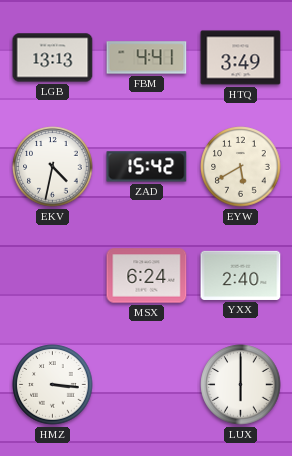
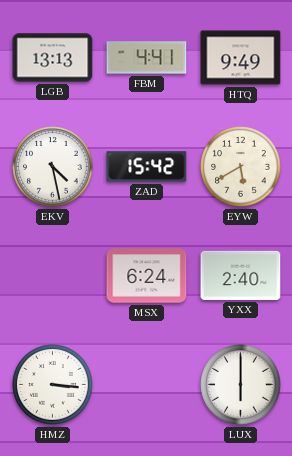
HTQ: 3:49 -> 9:49
EKV: 4:32 -> 4:28
